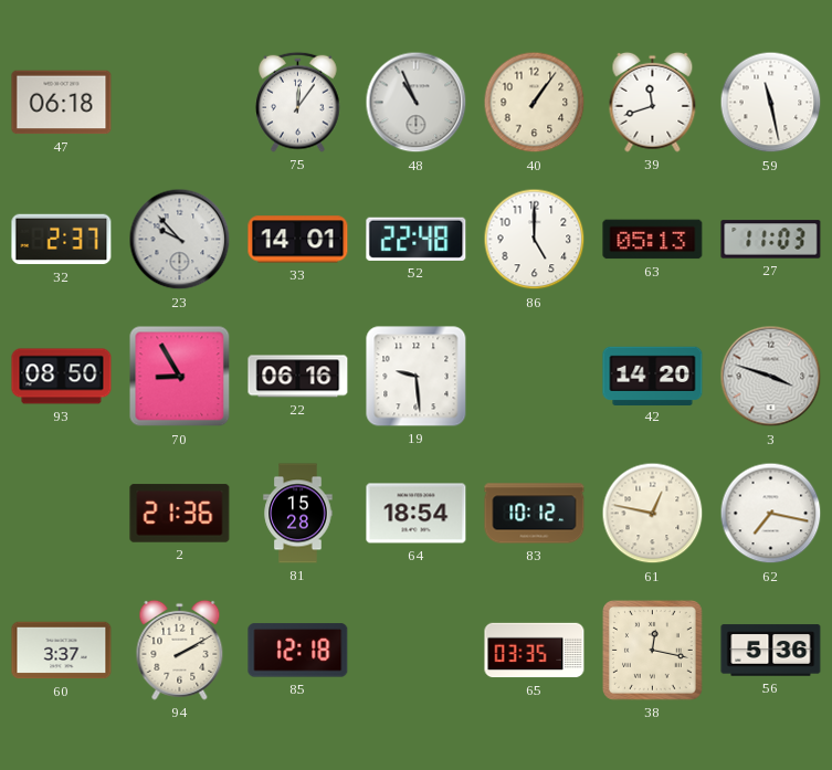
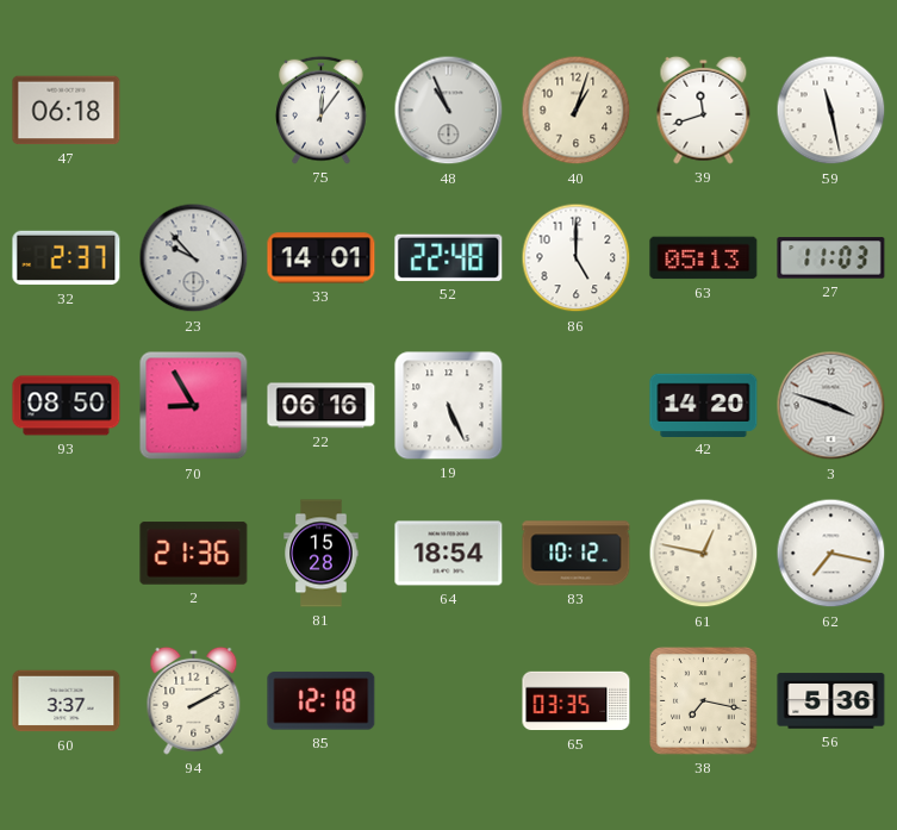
40: 1:06 -> 1:03
19: 9:29 -> 5:26
38: 12:17 -> 7:17
